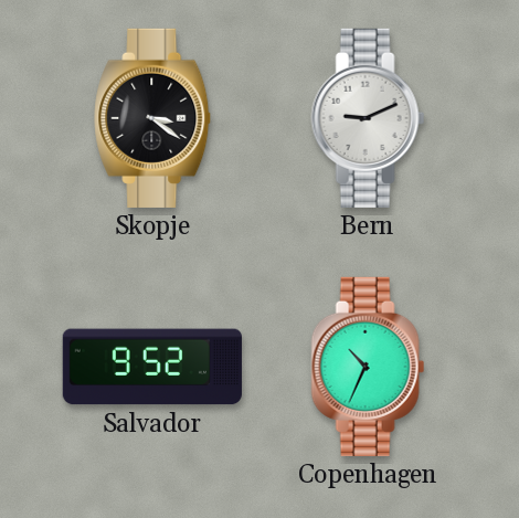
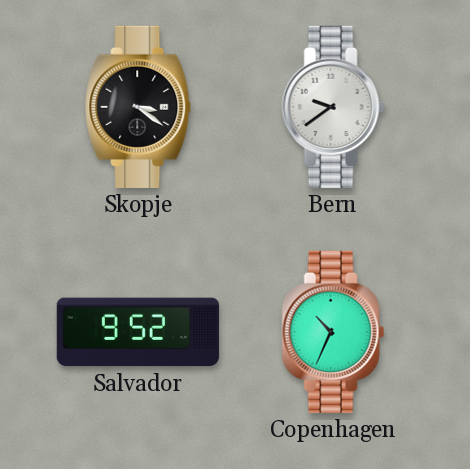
Bern: 9:11 -> 9:39
